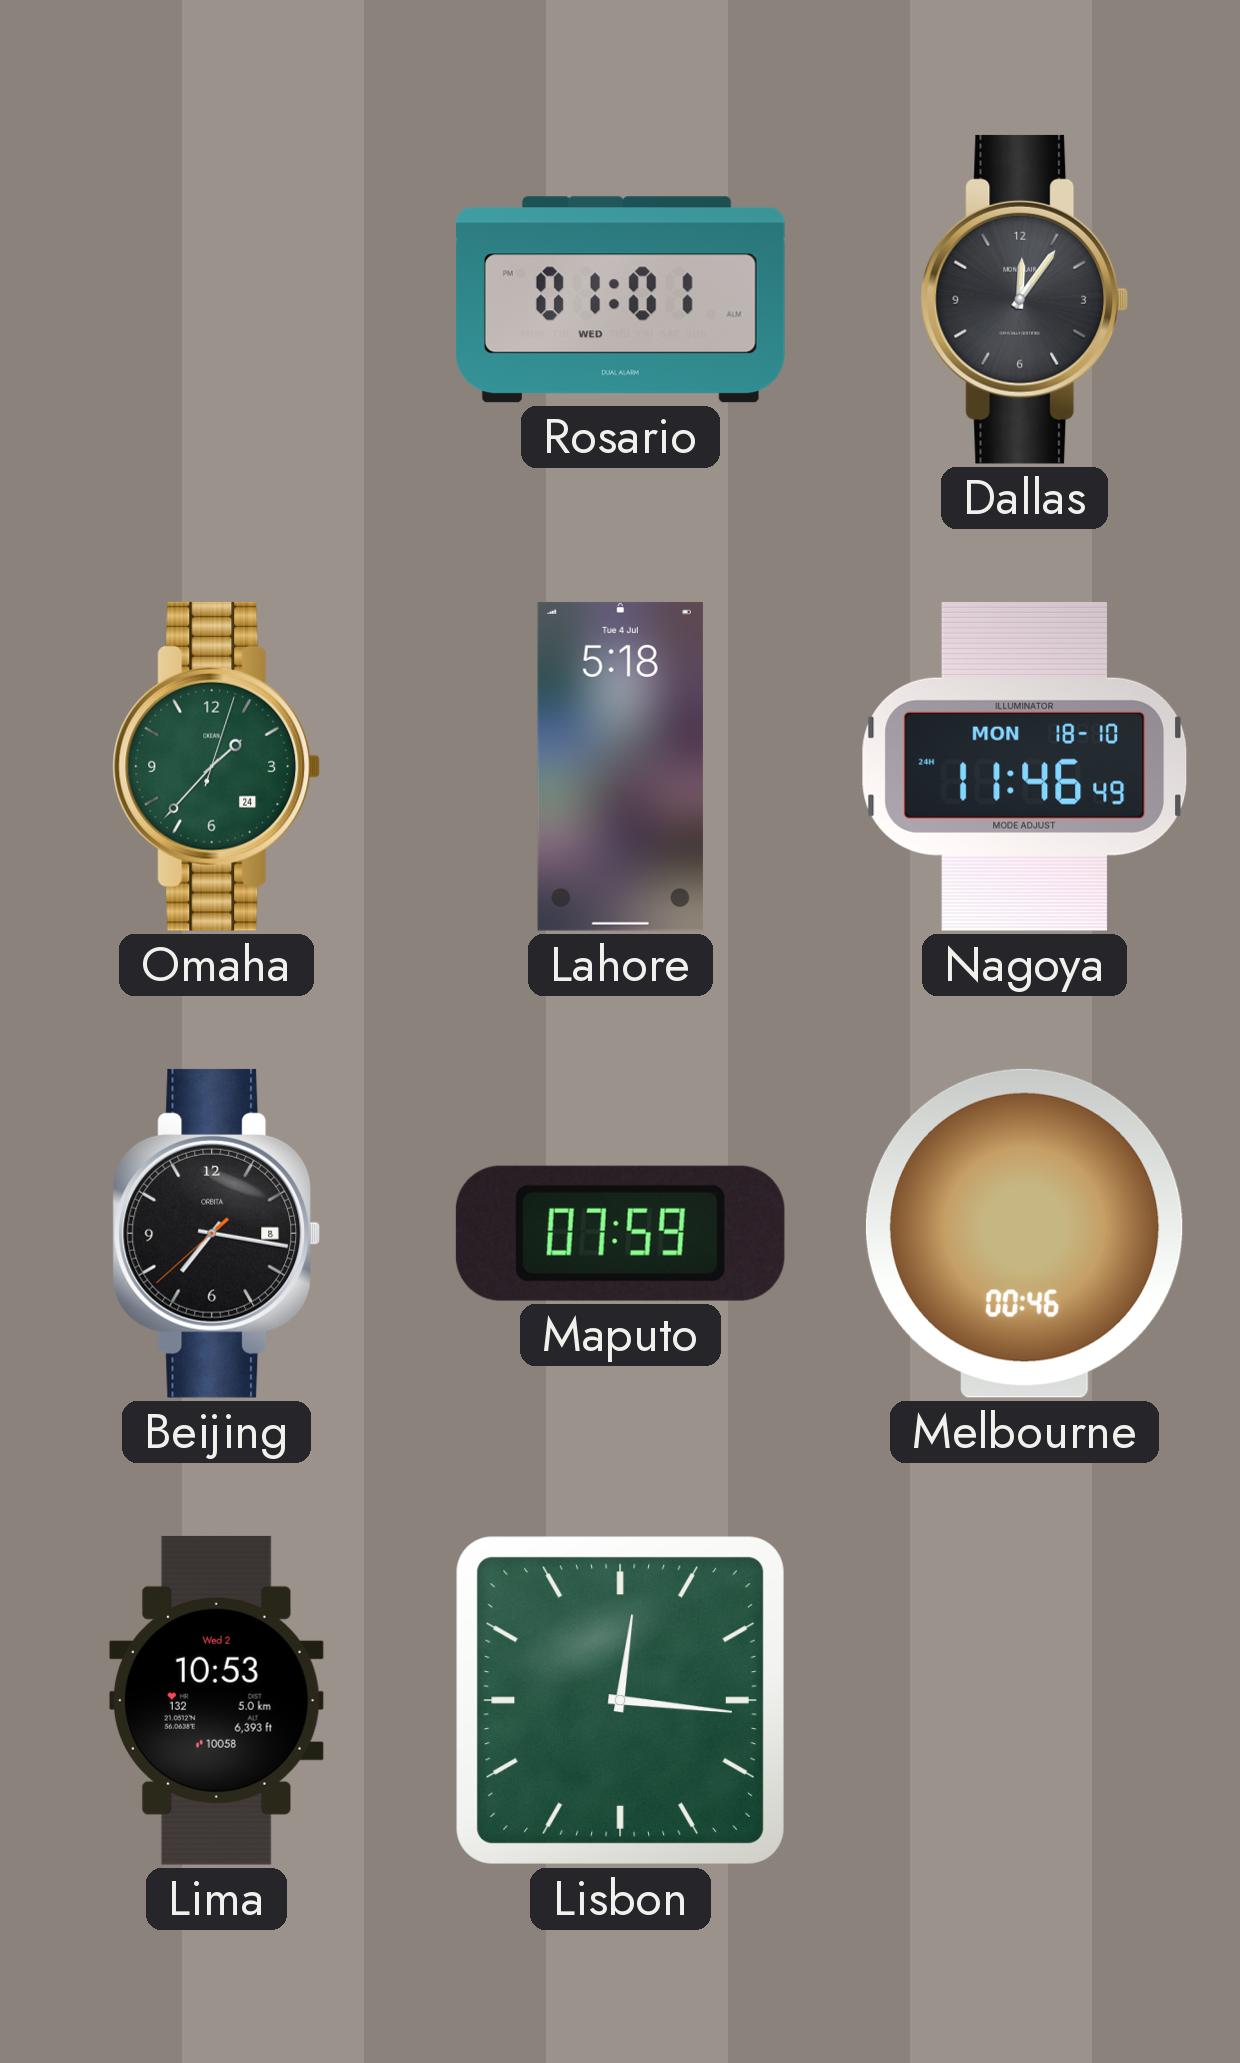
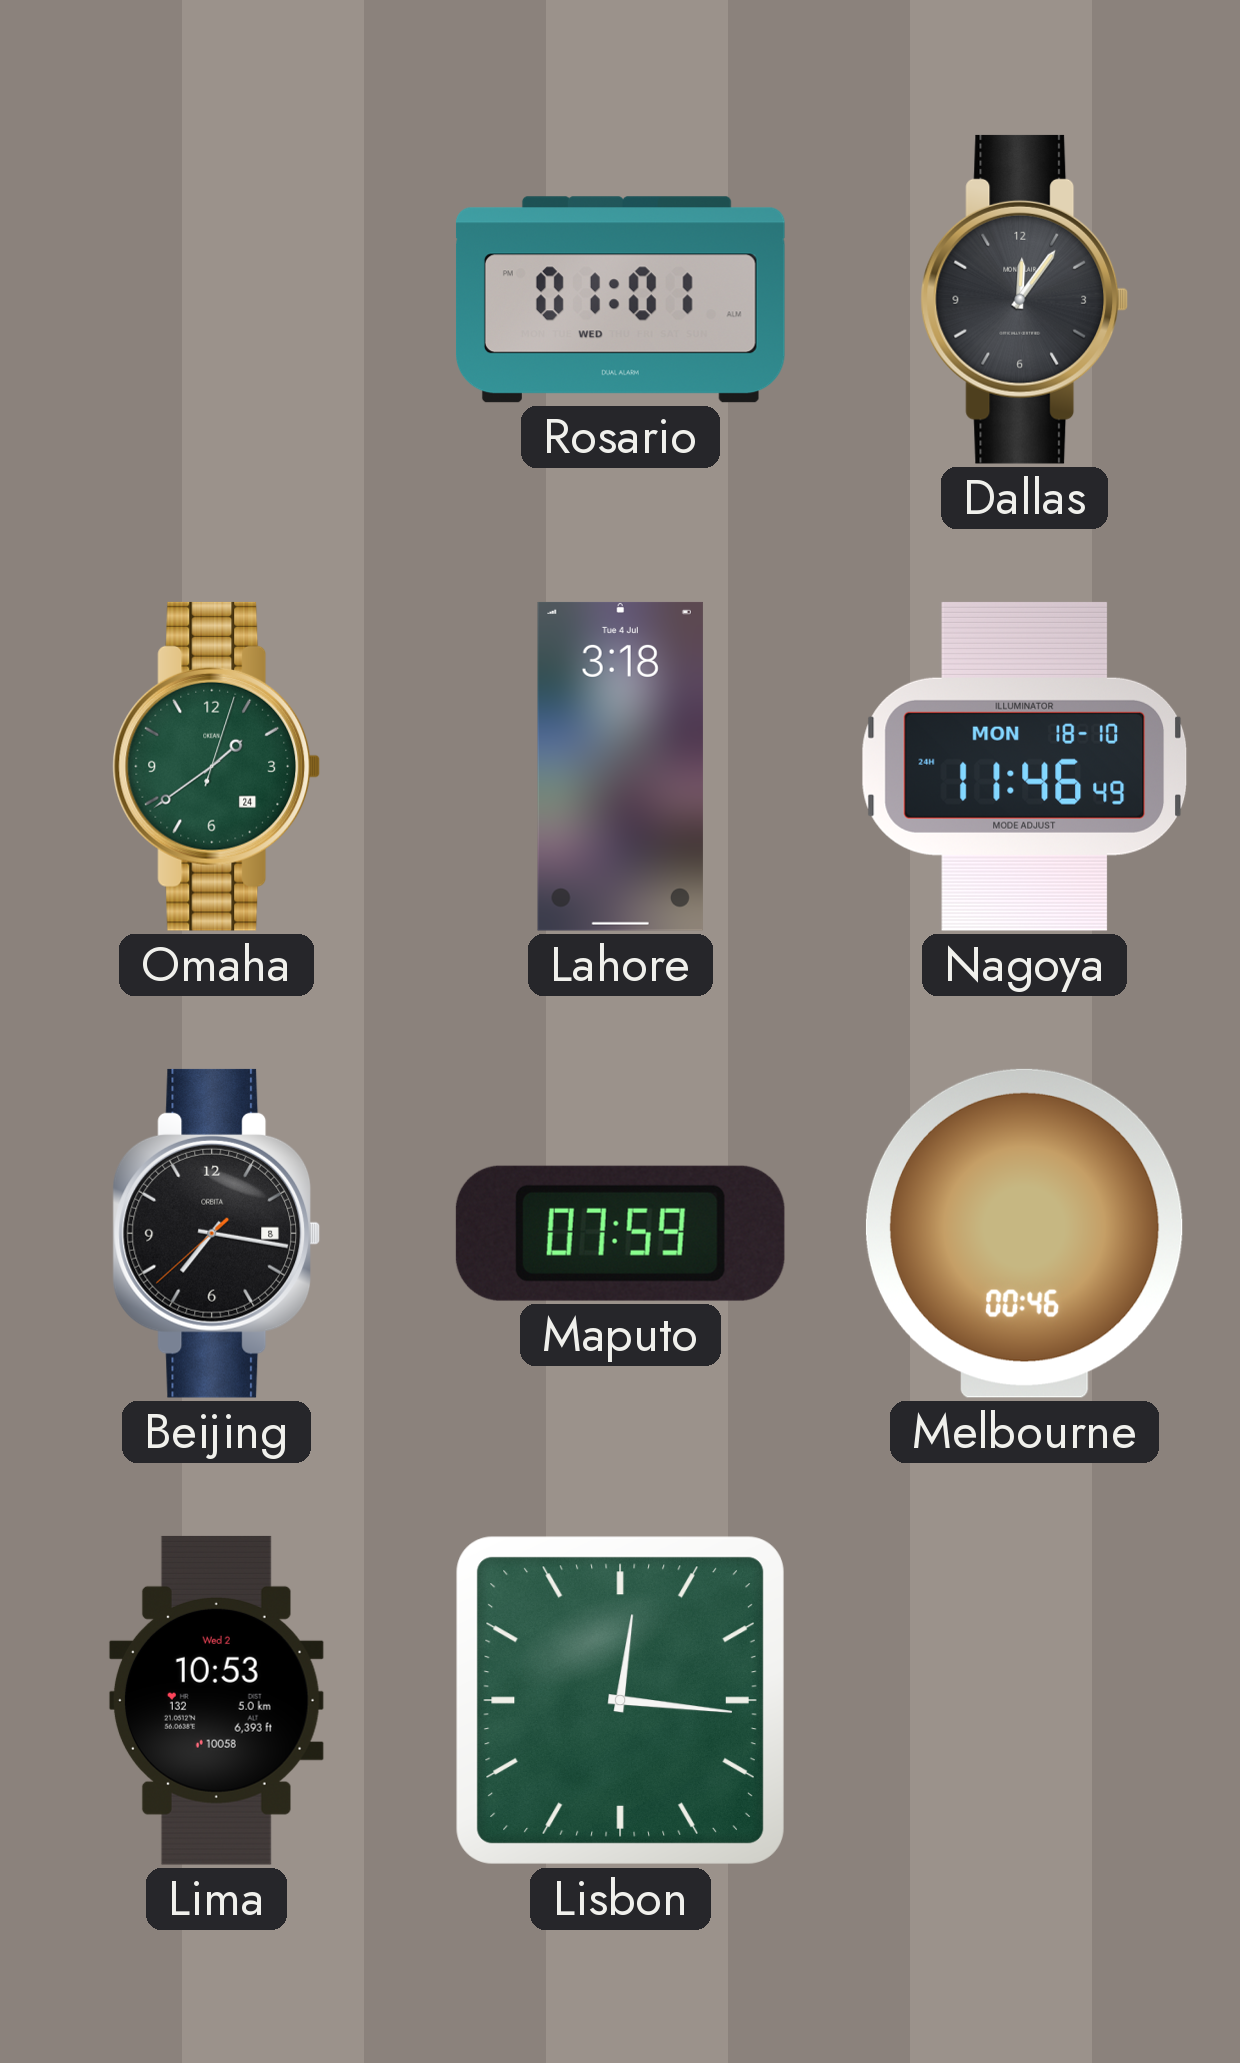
Omaha: 1:37 -> 1:39
Lahore: 5:18 -> 3:18
